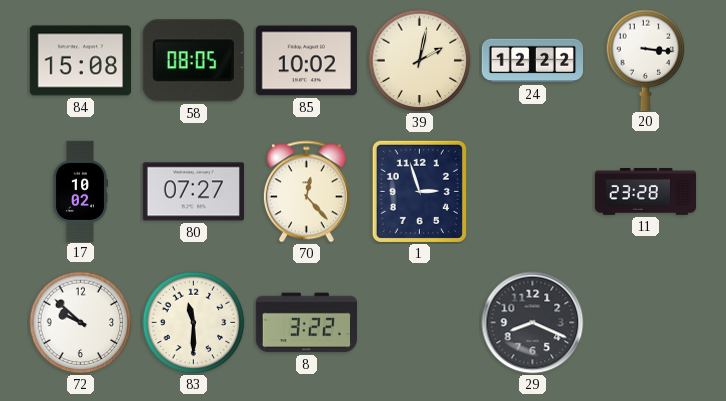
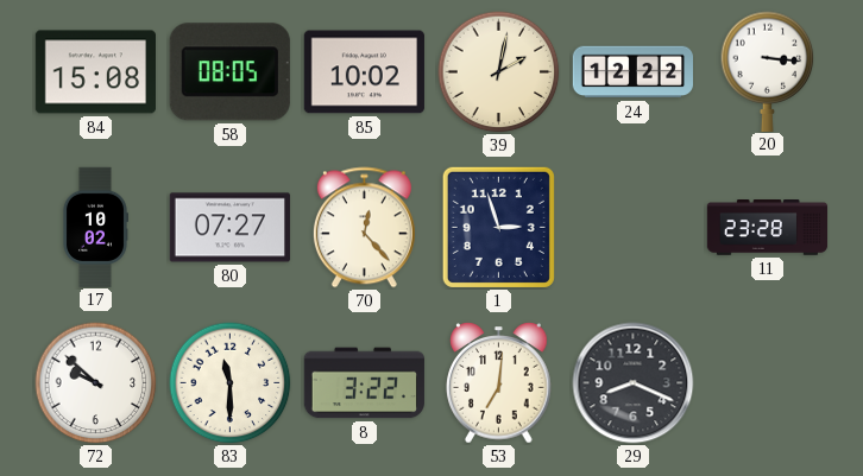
53: none -> 7:01
